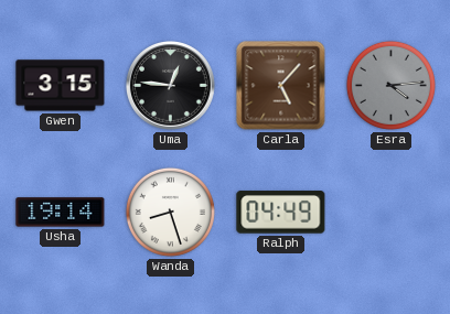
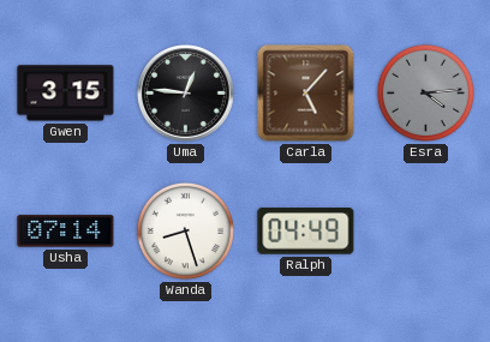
Usha: 19:14 -> 07:14
